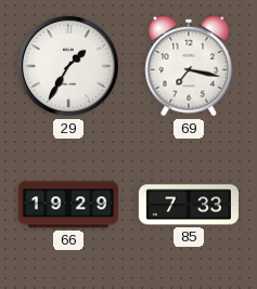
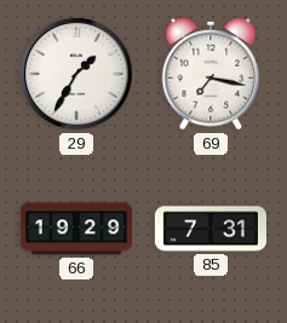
85: 7:33 -> 7:31
